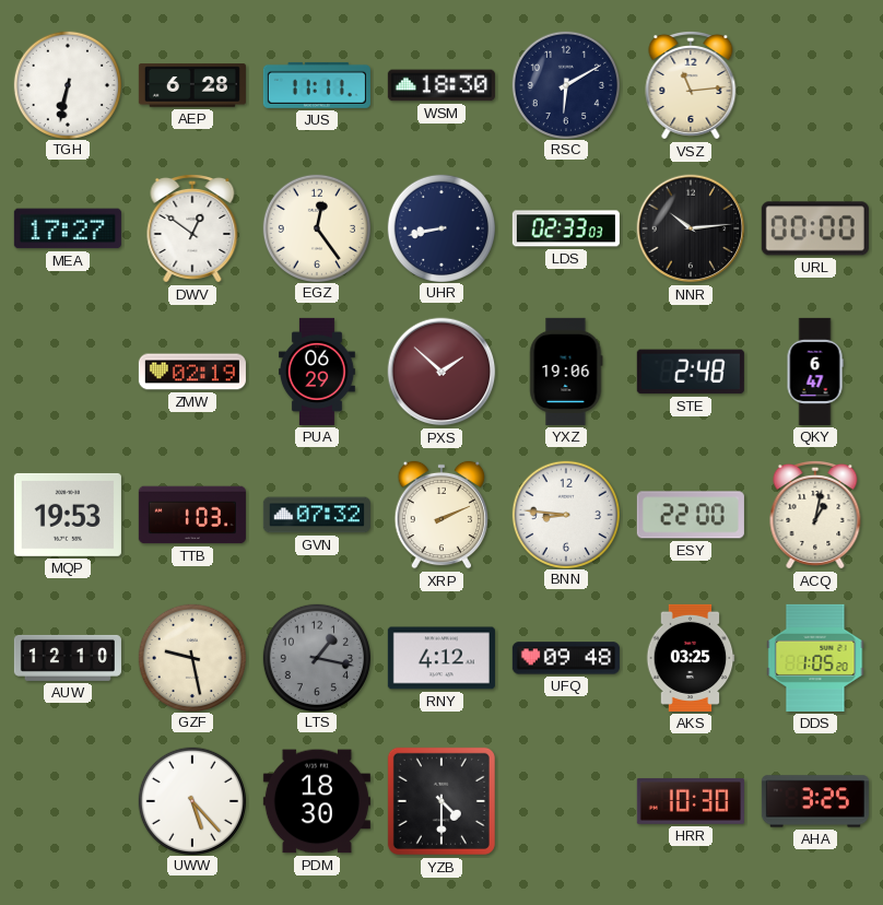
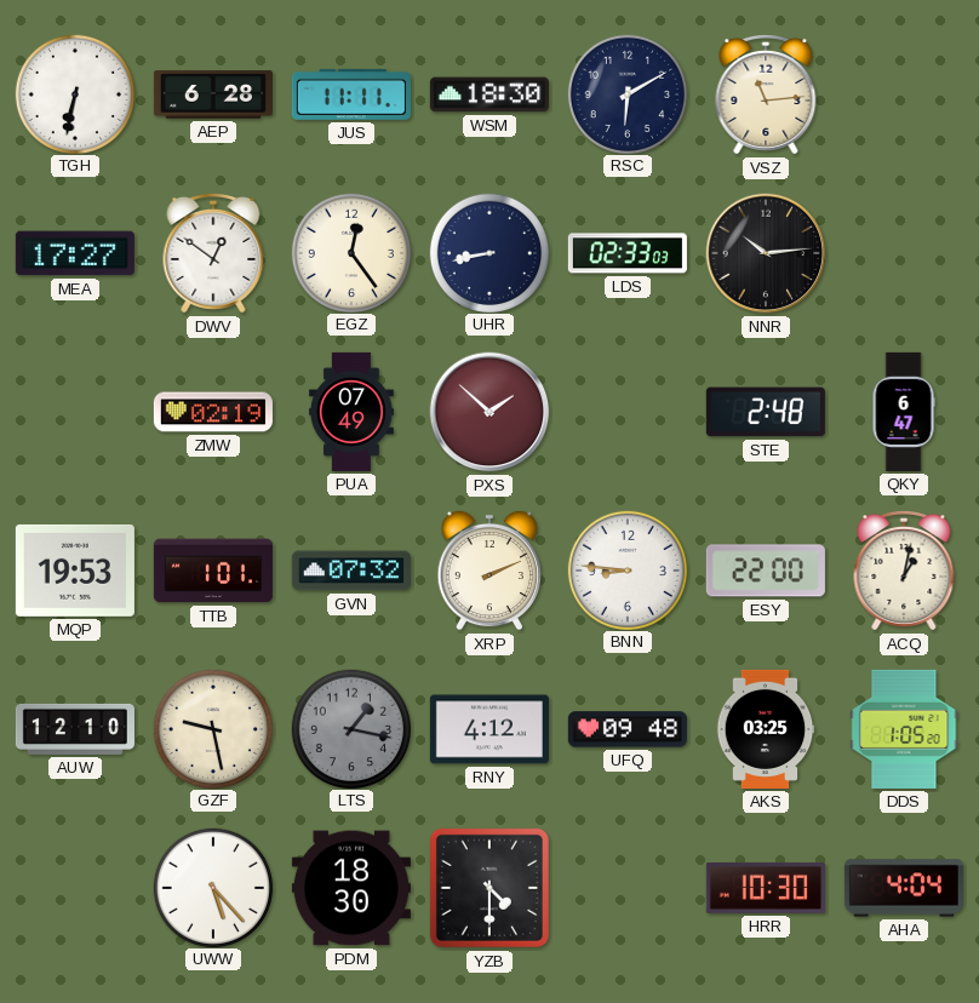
URL: 00:00 -> none
PUA: 06:29 -> 07:49
YXZ: 19:06 -> none
TTB: 1:03 -> 1:01
AHA: 3:25 -> 4:04
